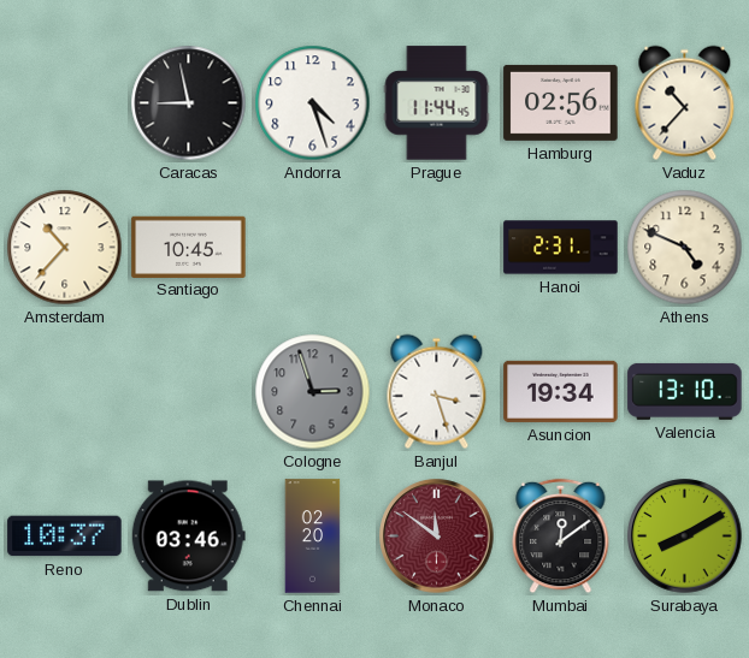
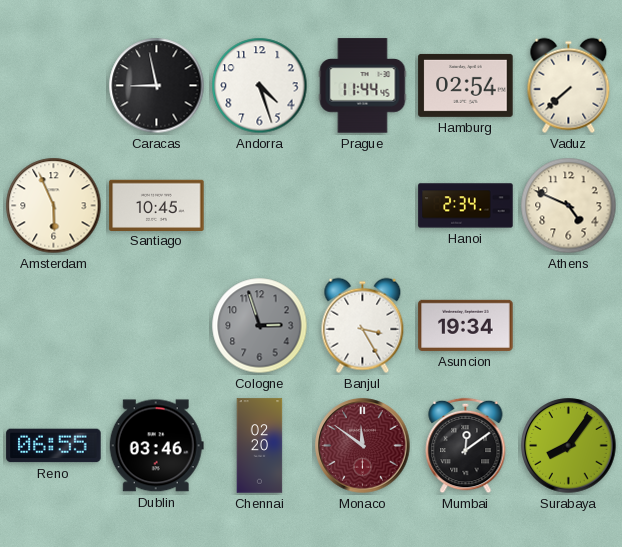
Hamburg: 02:56 -> 02:54
Vaduz: 10:37 -> 7:38
Amsterdam: 10:37 -> 5:56
Hanoi: 2:31 -> 2:34
Banjul: 3:27 -> 3:25
Valencia: 13:10 -> none
Reno: 10:37 -> 06:55
Surabaya: 8:10 -> 8:06
